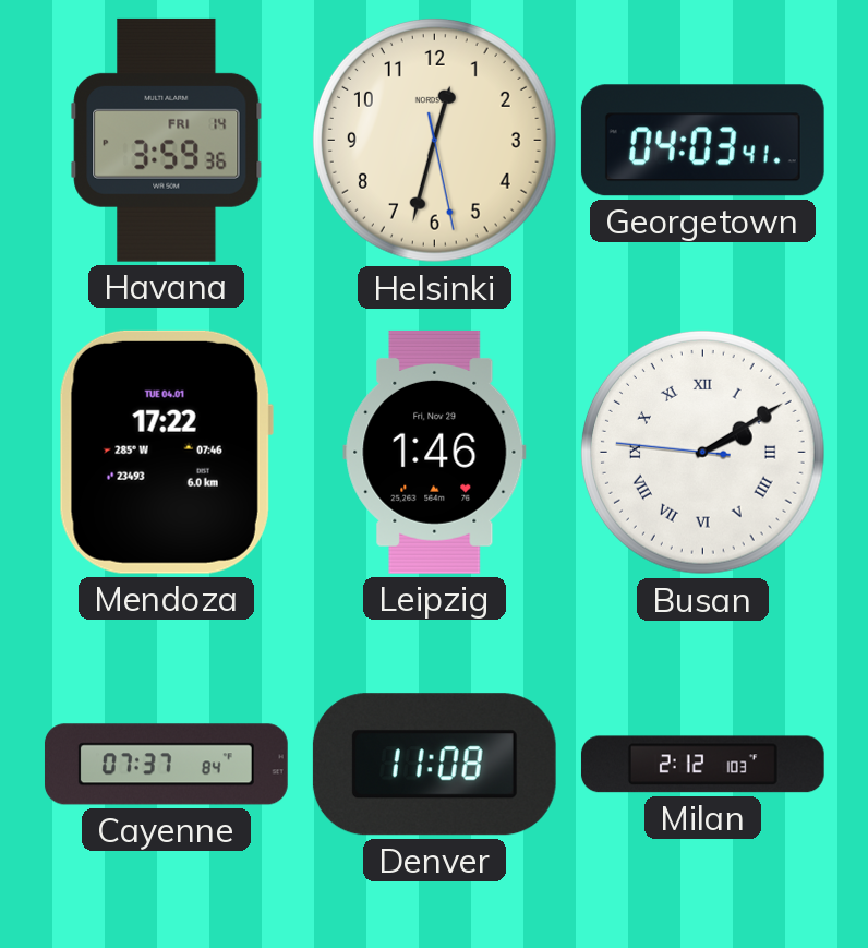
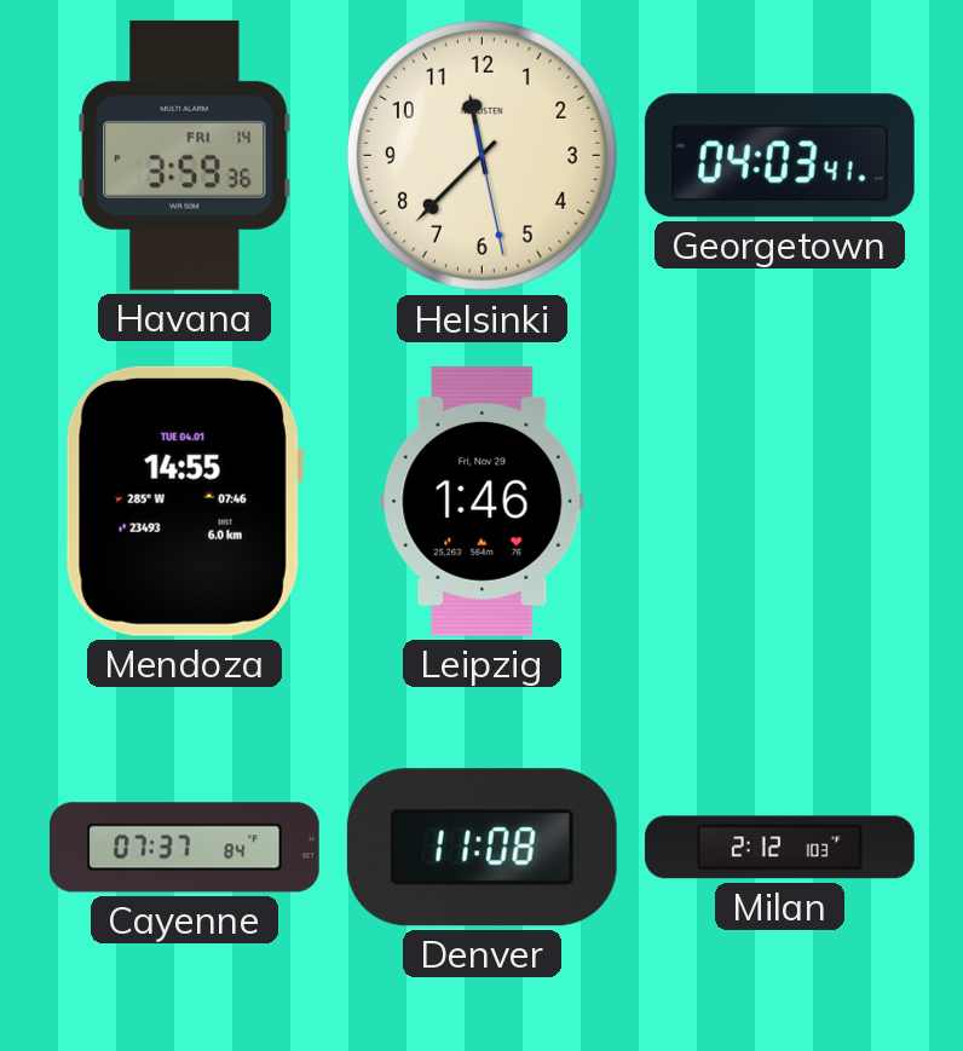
Helsinki: 12:32 -> 11:37
Mendoza: 17:22 -> 14:55
Busan: 2:09 -> none
